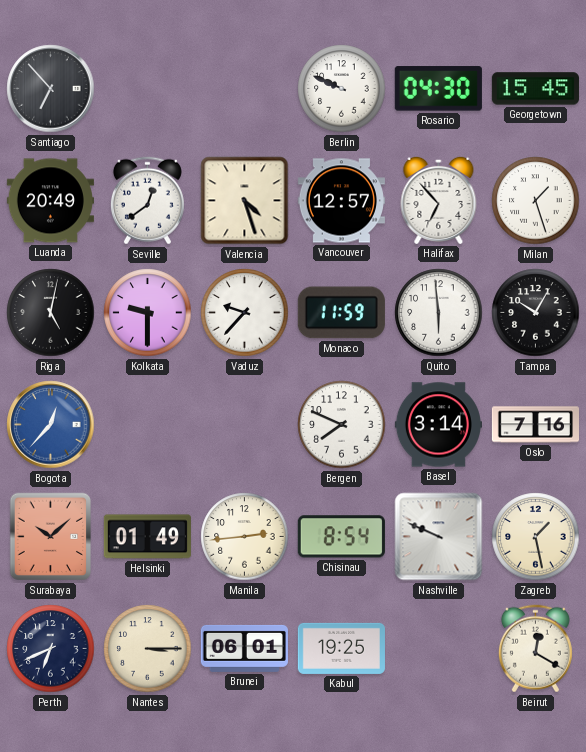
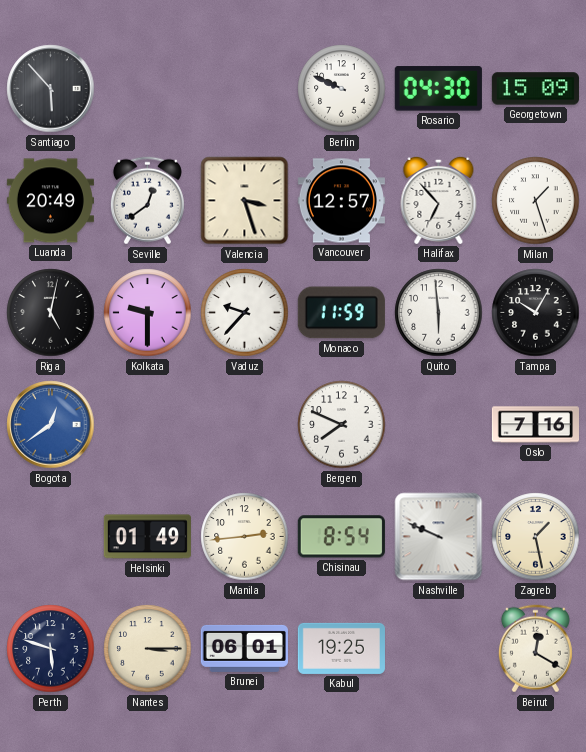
Santiago: 6:53 -> 5:53
Georgetown: 15:45 -> 15:09
Valencia: 4:27 -> 3:27
Bogota: 12:37 -> 12:39
Basel: 3:14 -> none
Surabaya: 10:08 -> none
Perth: 6:41 -> 5:48
